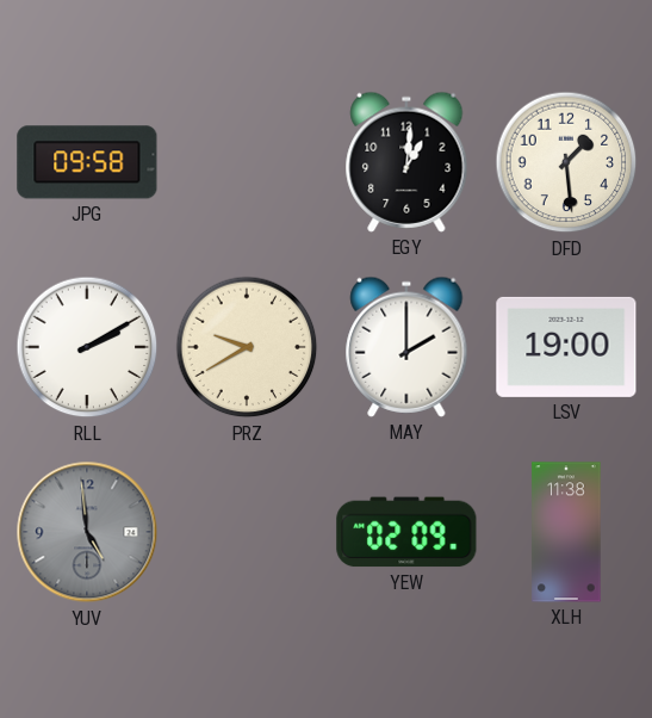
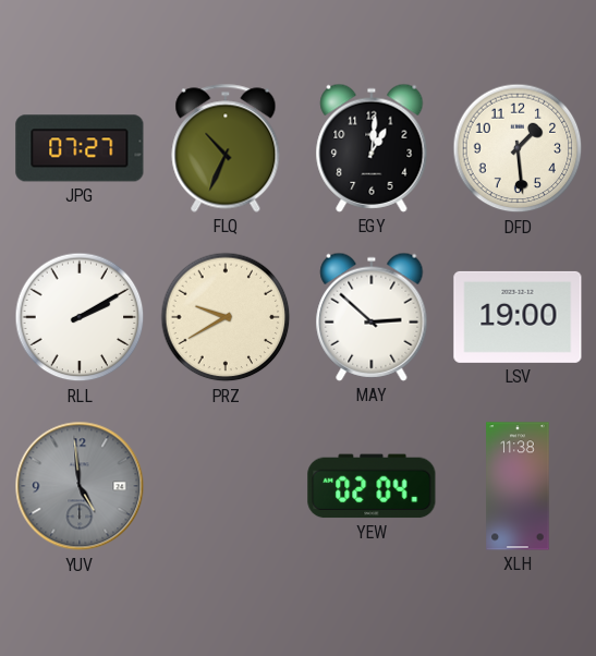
JPG: 09:58 -> 07:27
FLQ: none -> 10:34
MAY: 2:00 -> 2:52
YEW: 02:09 -> 02:04
